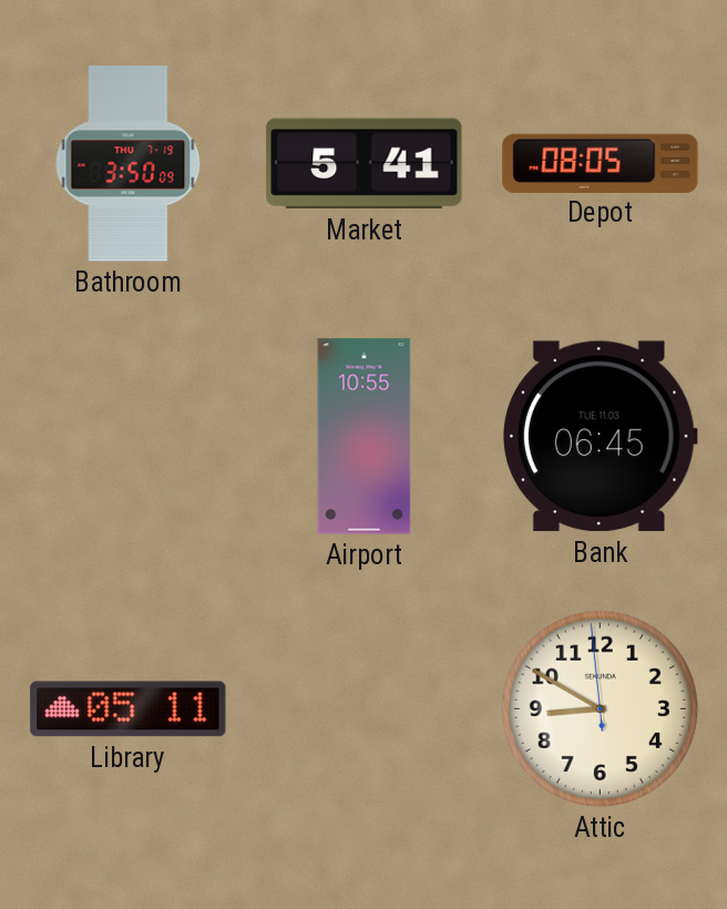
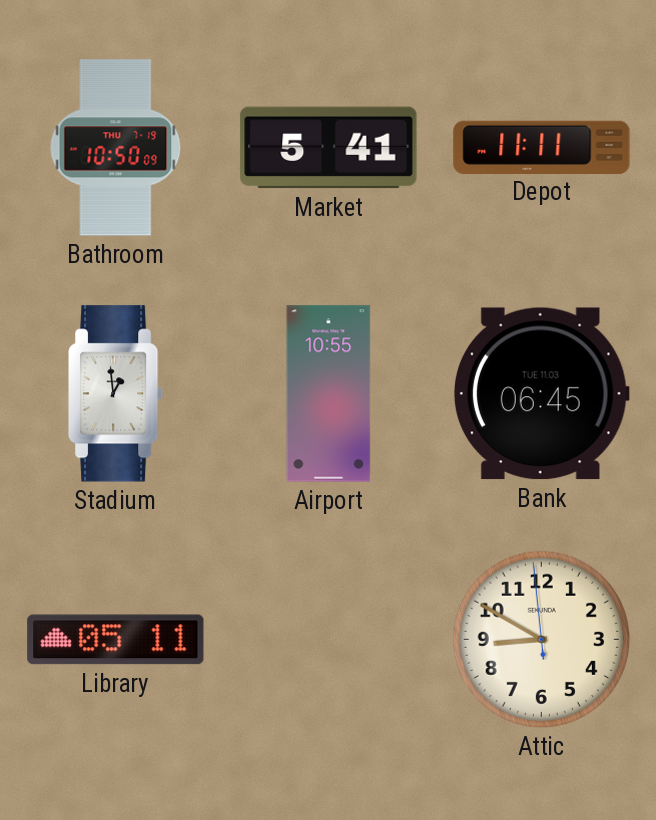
Bathroom: 3:50 -> 10:50
Depot: 08:05 -> 11:11
Stadium: none -> 12:59
